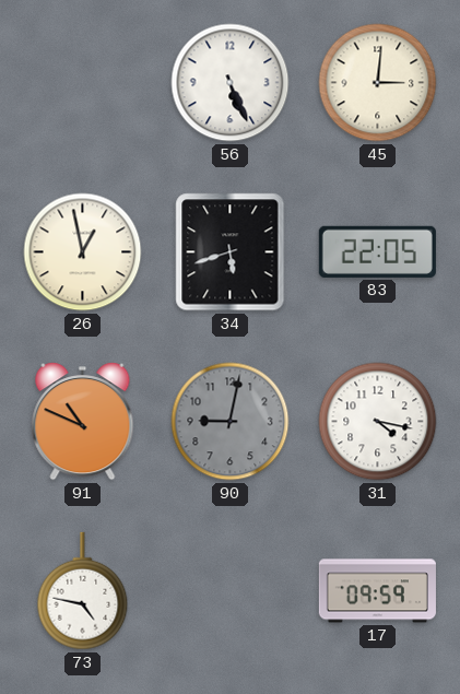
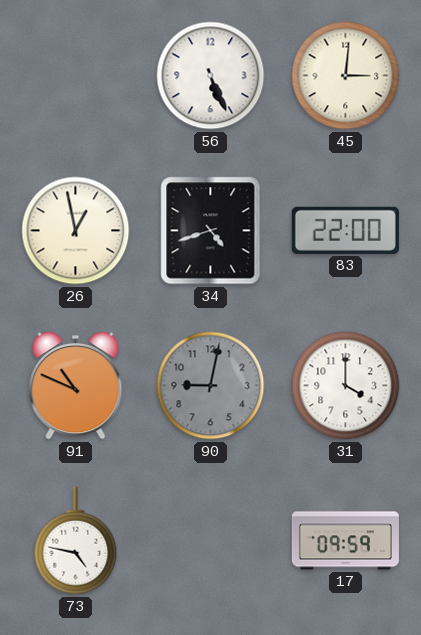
34: 5:42 -> 4:42
83: 22:05 -> 22:00
31: 4:17 -> 4:00
